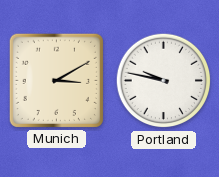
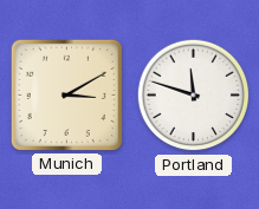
Portland: 9:47 -> 11:48
